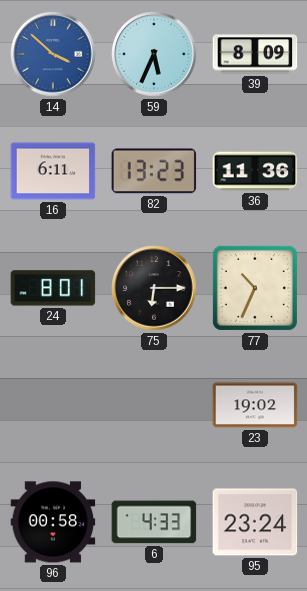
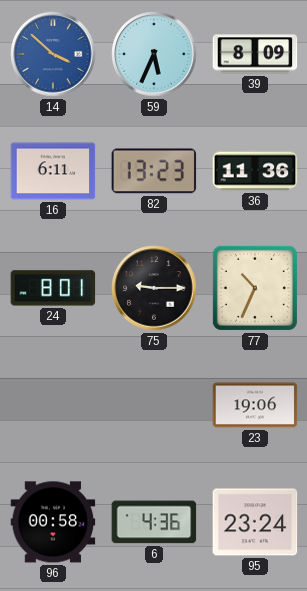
75: 6:15 -> 9:15
23: 19:02 -> 19:06
6: 4:33 -> 4:36
